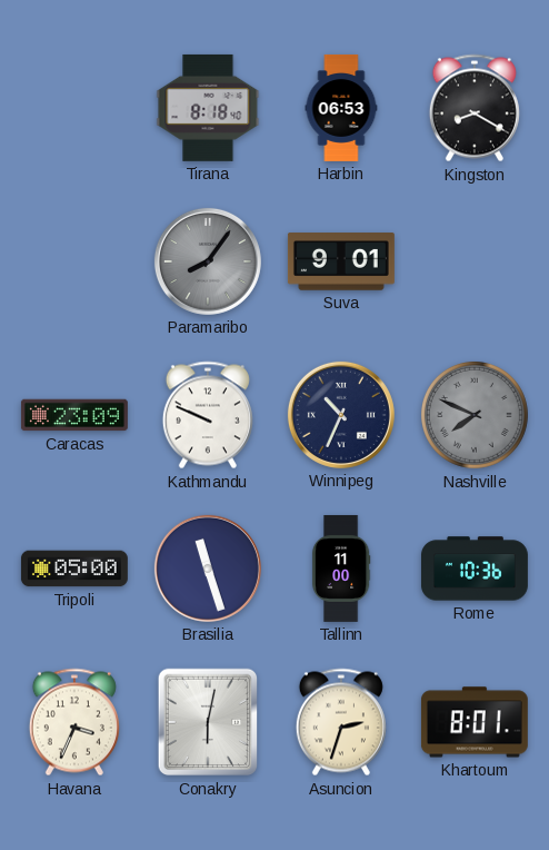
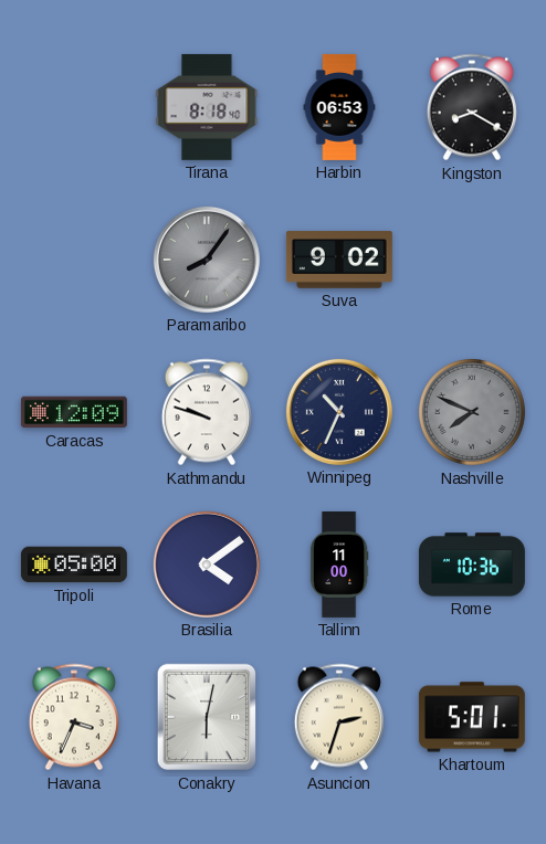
Suva: 9:01 -> 9:02
Caracas: 23:09 -> 12:09
Kathmandu: 9:49 -> 9:48
Brasilia: 11:27 -> 4:09
Khartoum: 8:01 -> 5:01
